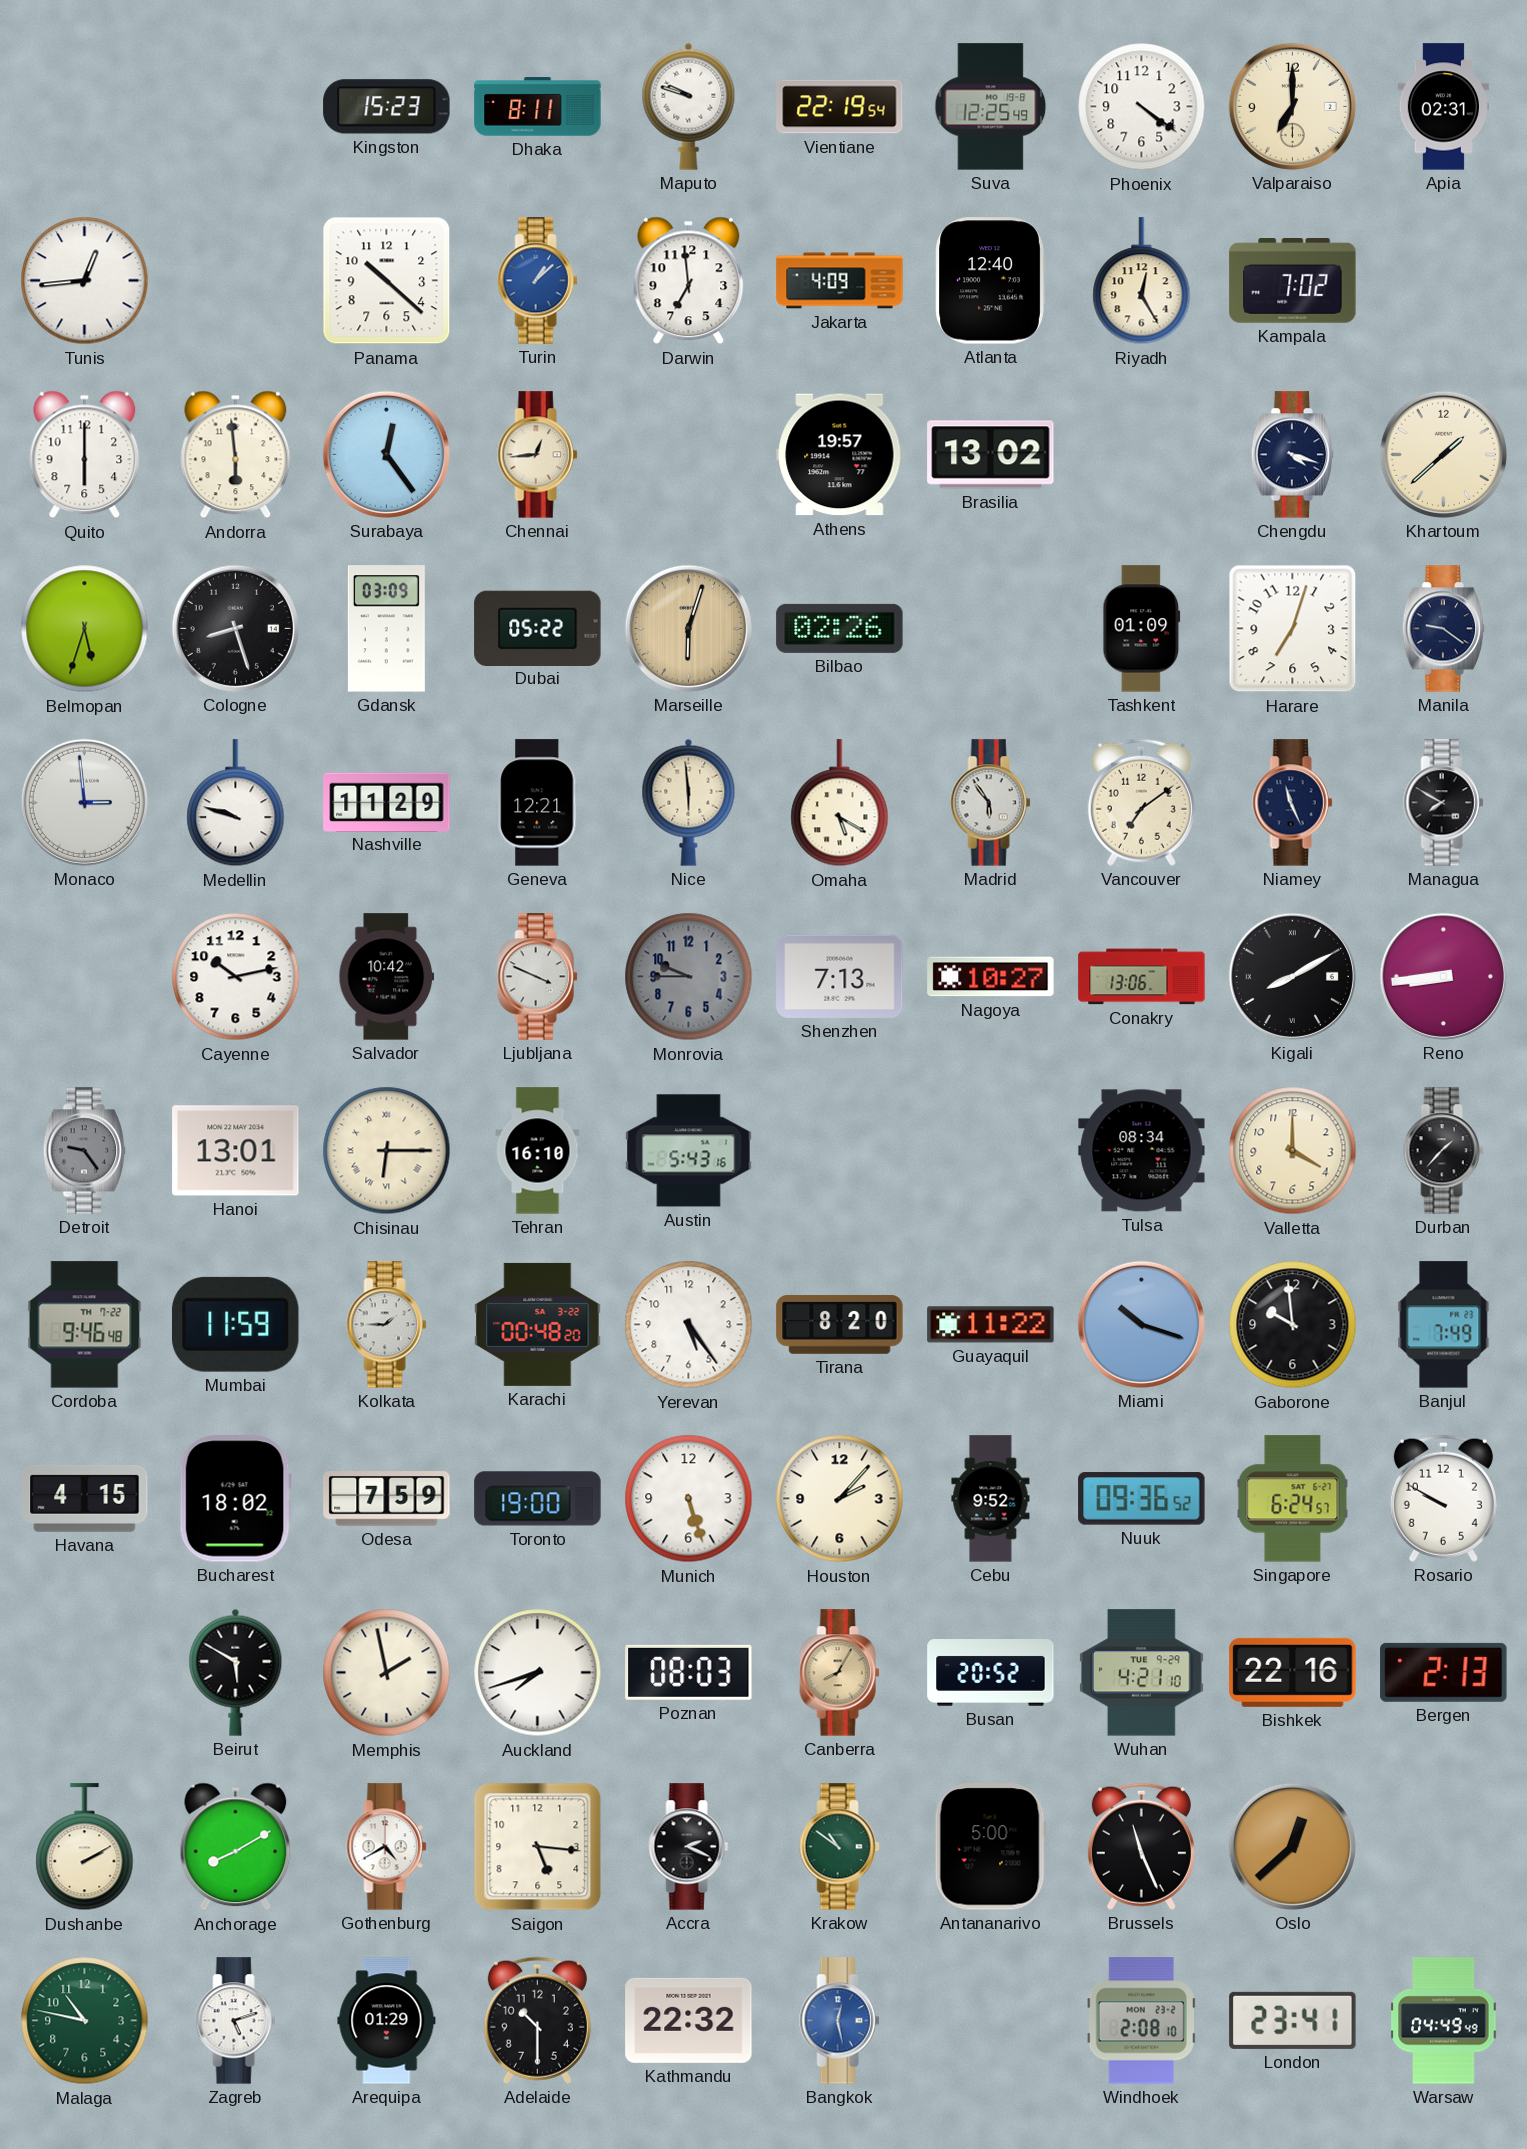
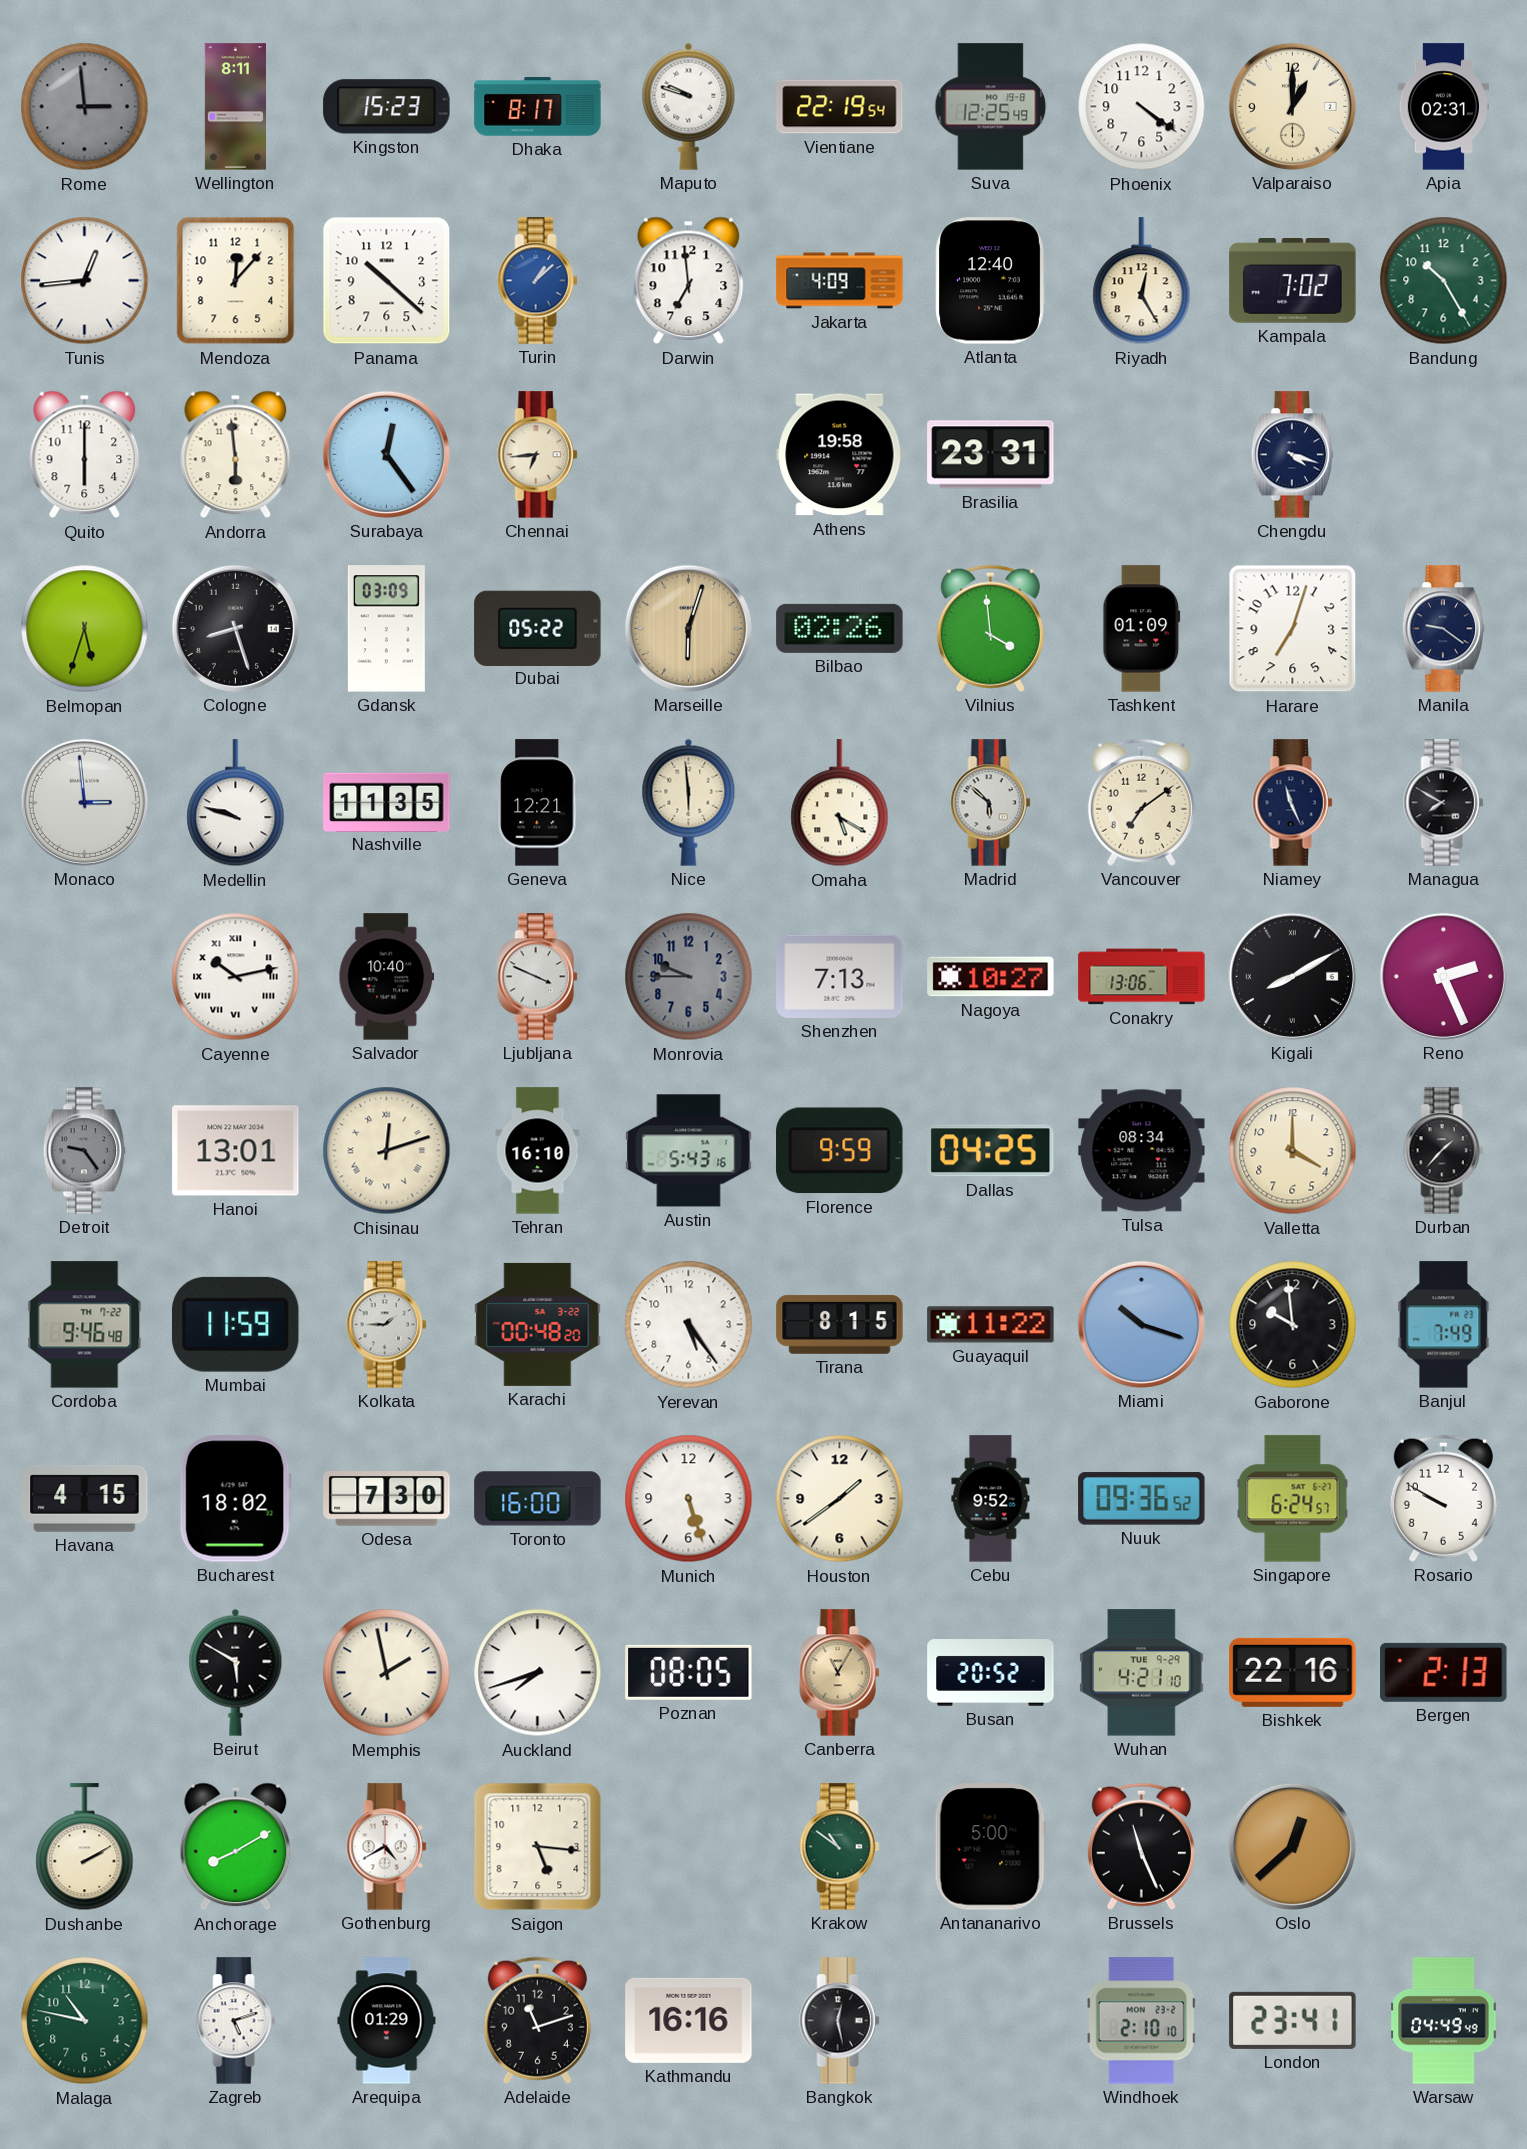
Rome: none -> 2:59
Wellington: none -> 8:11
Dhaka: 8:11 -> 8:17
Valparaiso: 7:00 -> 1:00
Mendoza: none -> 12:07
Bandung: none -> 10:25
Chennai: 12:44 -> 6:44
Athens: 19:57 -> 19:58
Brasilia: 13:02 -> 23:31
Khartoum: 1:38 -> none
Vilnius: none -> 3:59
Nashville: 11:29 -> 11:35
Madrid: 5:54 -> 5:52
Cayenne numerals: Arabic -> Roman
Salvador: 10:42 -> 10:40
Reno: 8:44 -> 2:26
Chisinau: 6:15 -> 12:12
Florence: none -> 9:59
Dallas: none -> 04:25
Tirana: 8:20 -> 8:15
Odesa: 7:59 -> 7:30
Toronto: 19:00 -> 16:00
Houston: 2:07 -> 1:39
Poznan: 08:03 -> 08:05
Canberra: 8:05 -> 11:05
Accra: 2:19 -> none
Adelaide: 10:30 -> 11:12
Kathmandu: 22:32 -> 16:16
Bangkok dial: blue -> black
Windhoek: 2:08 -> 2:10
